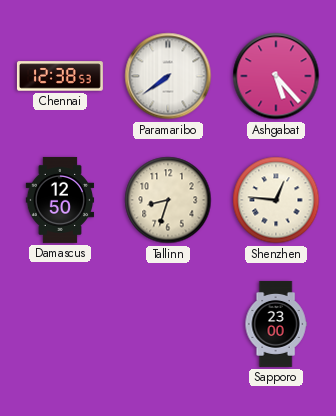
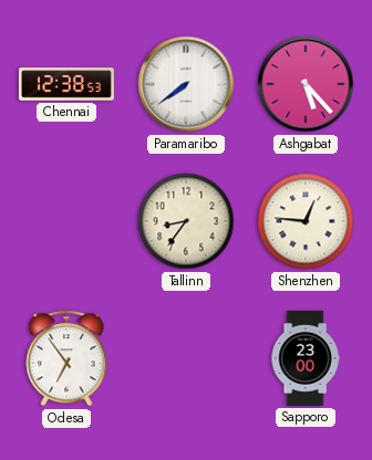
Damascus: 12:50 -> none
Tallinn: 8:33 -> 8:36
Odesa: none -> 6:54
